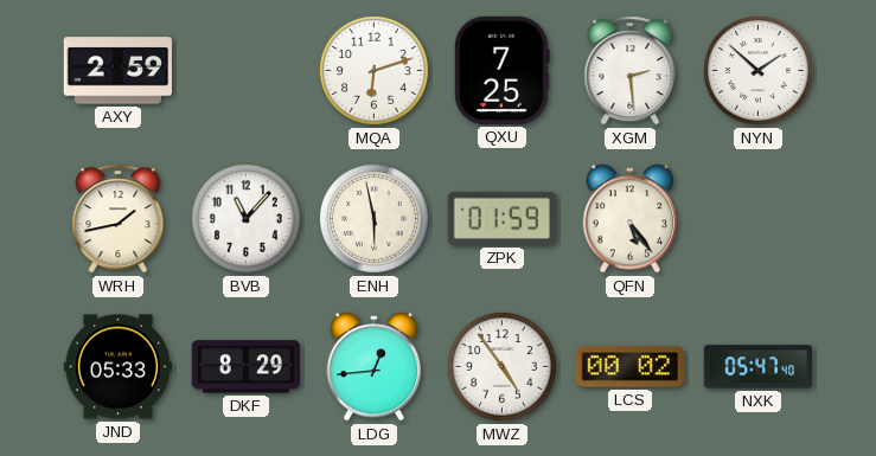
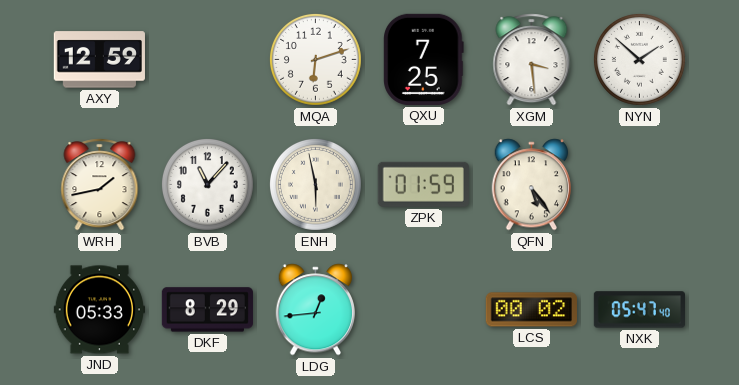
AXY: 2:59 -> 12:59
XGM: 2:29 -> 3:29
MWZ: 4:54 -> none
